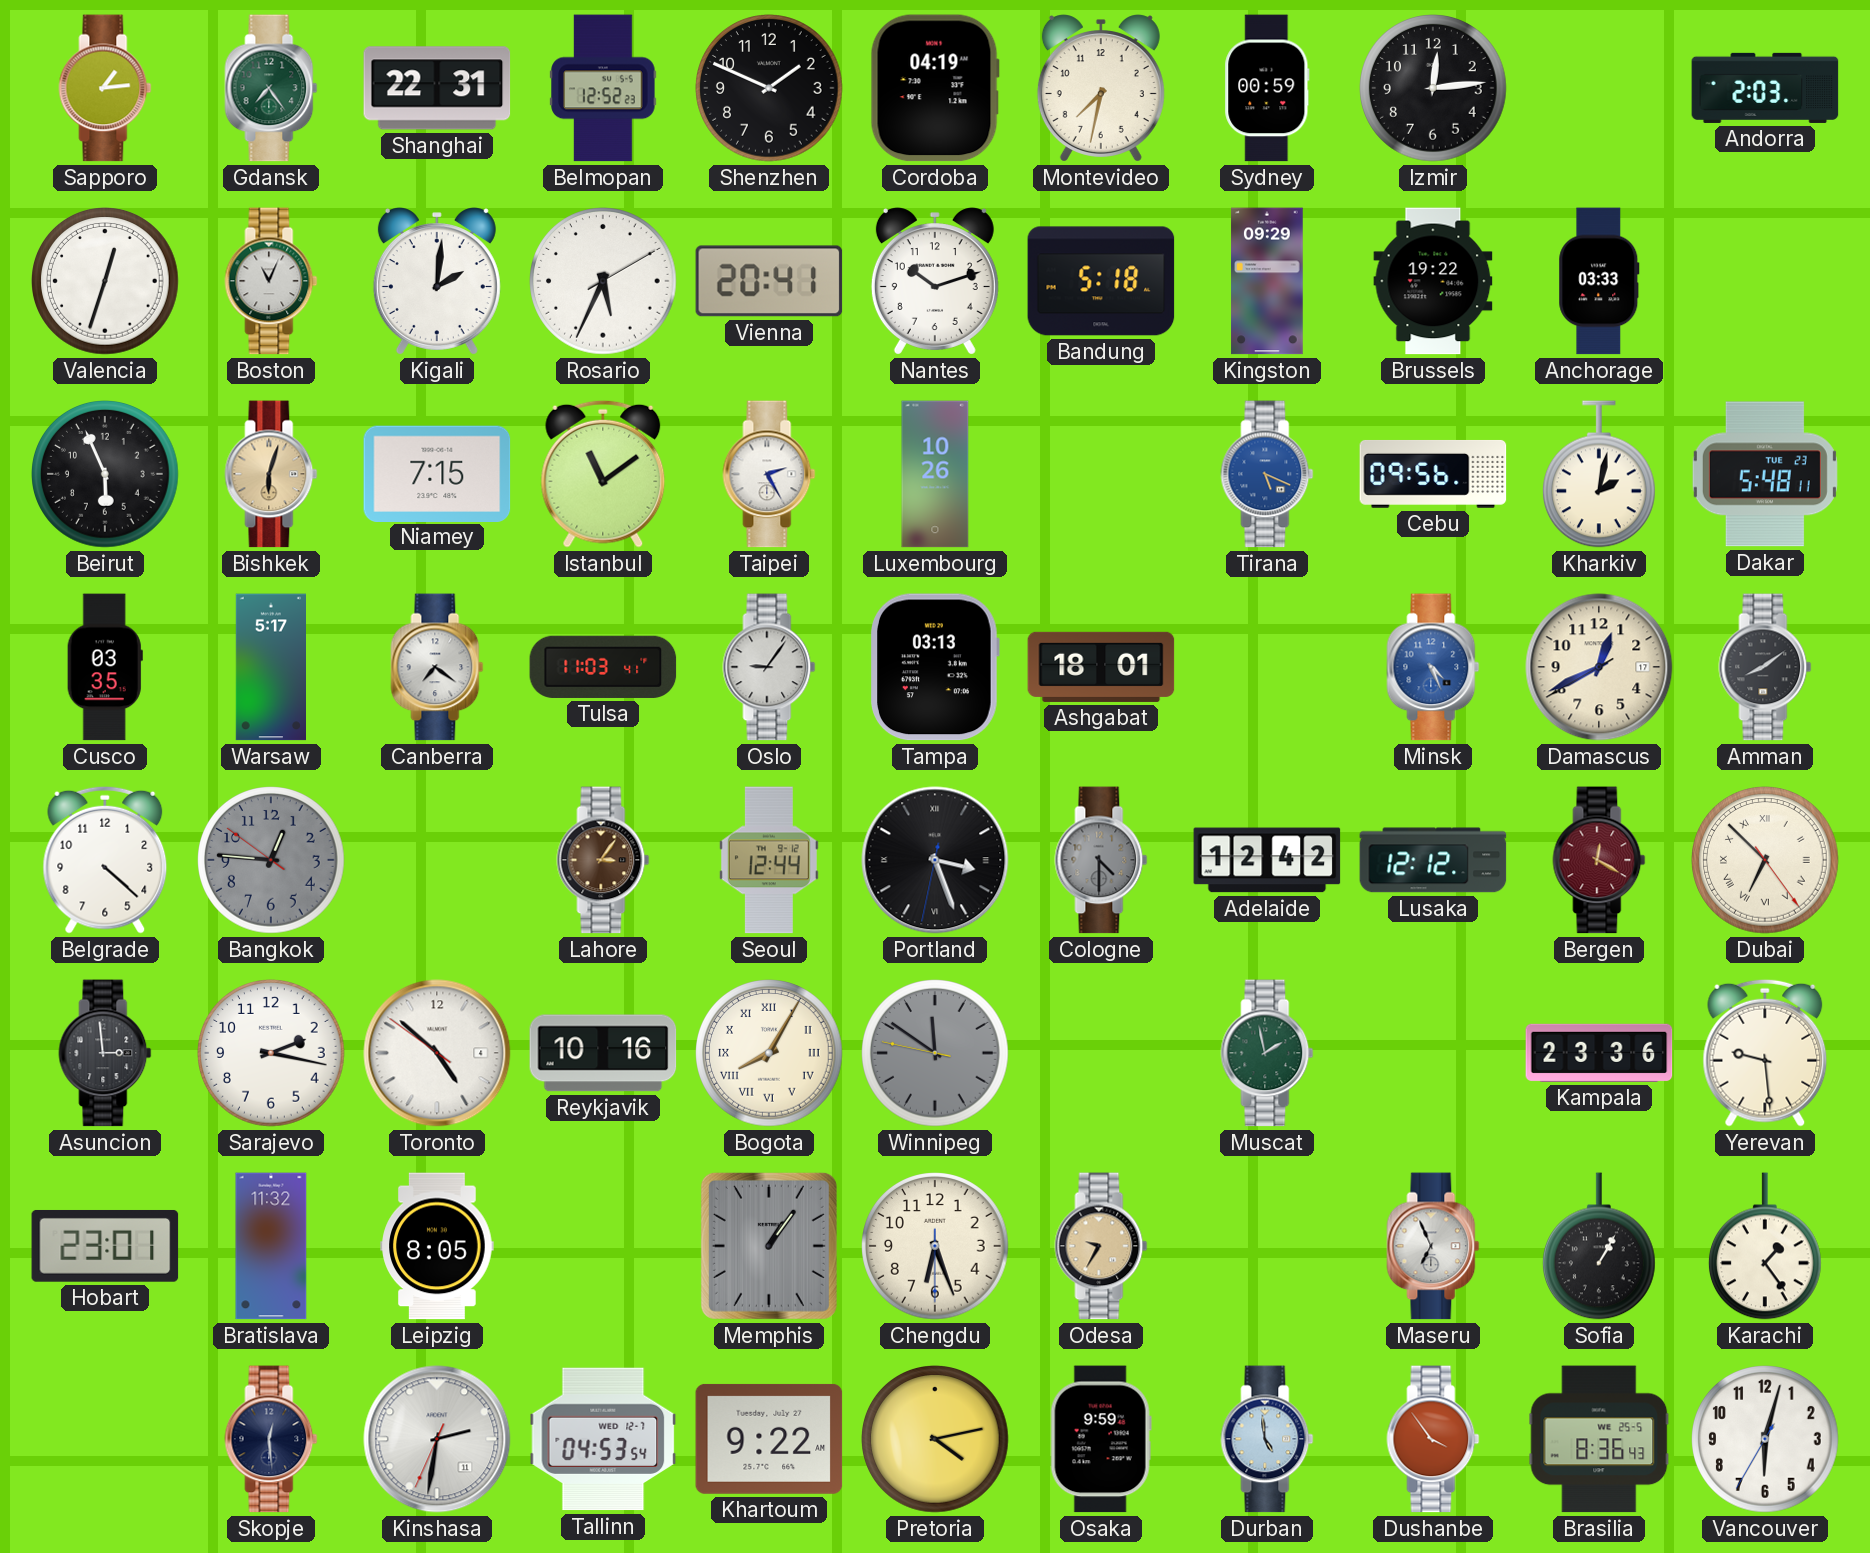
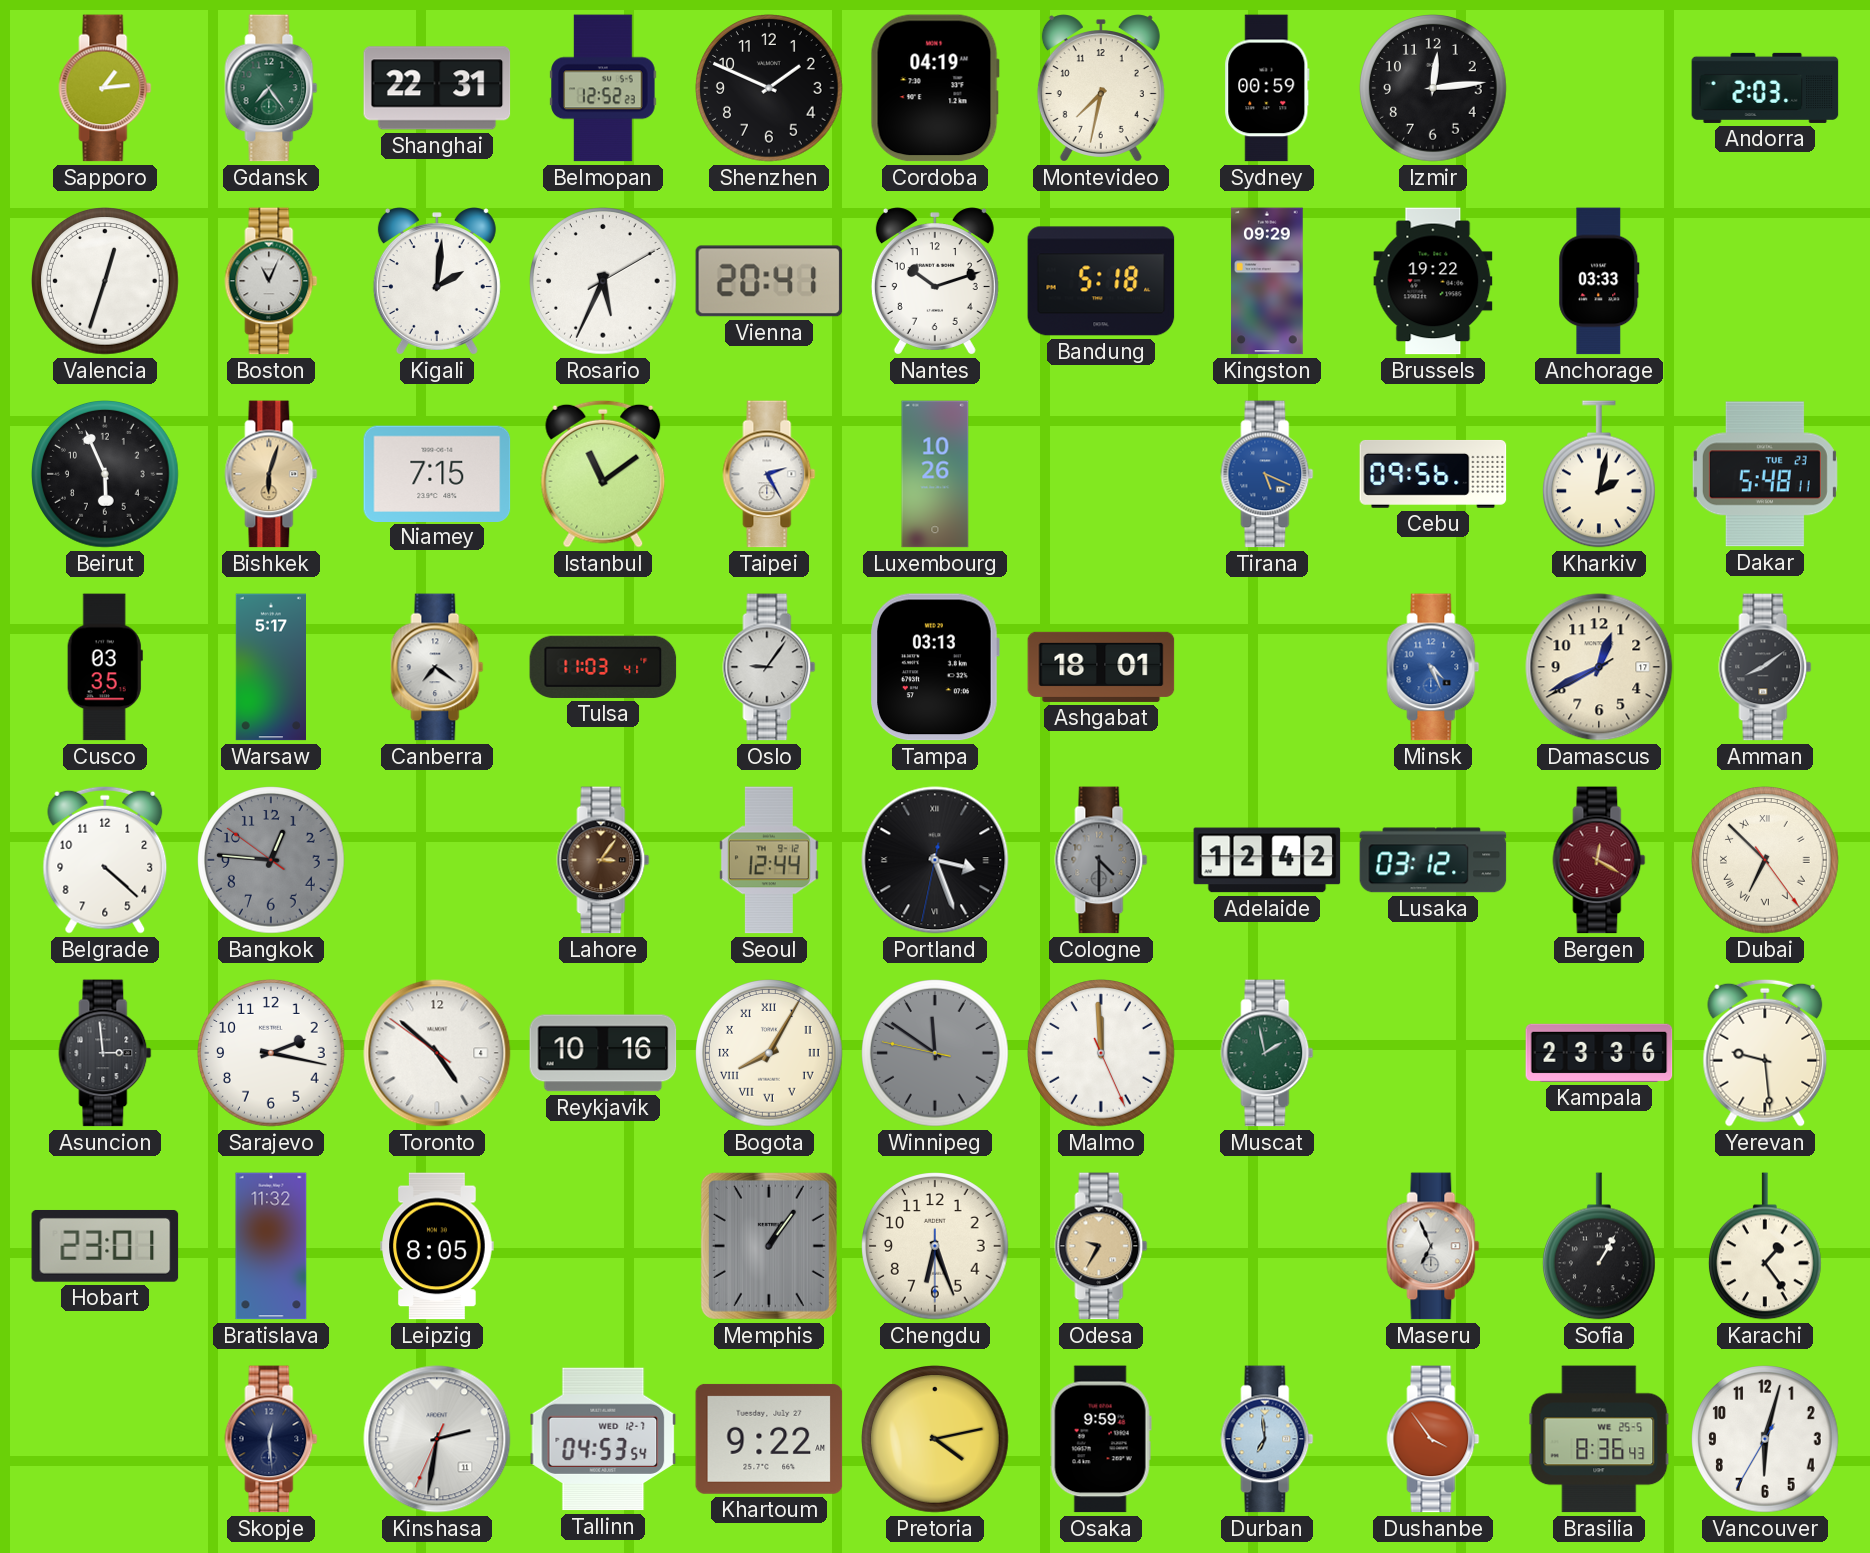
Lusaka: 12:12 -> 03:12
Malmo: none -> 11:59
Durban: 4:59 -> 6:59
